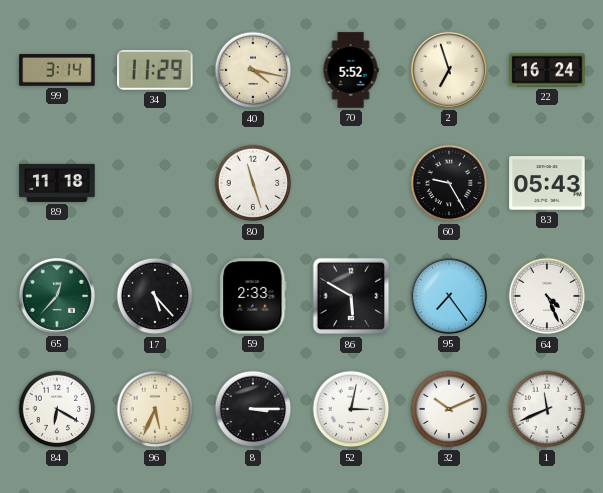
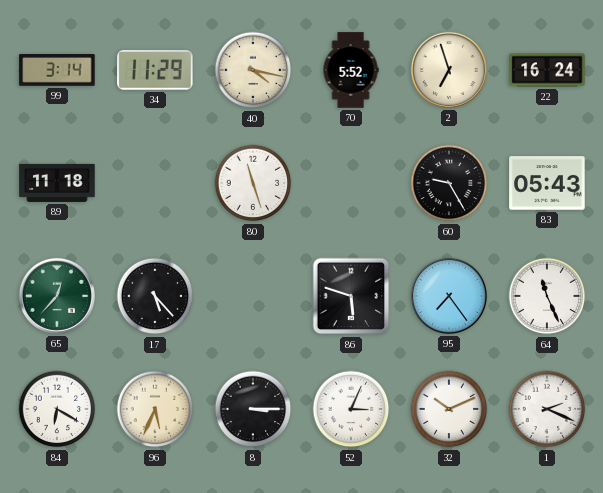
59: 2:33 -> none
86: 5:50 -> 5:48
64: 4:26 -> 11:26
52: 3:02 -> 3:04
1: 11:41 -> 2:19
